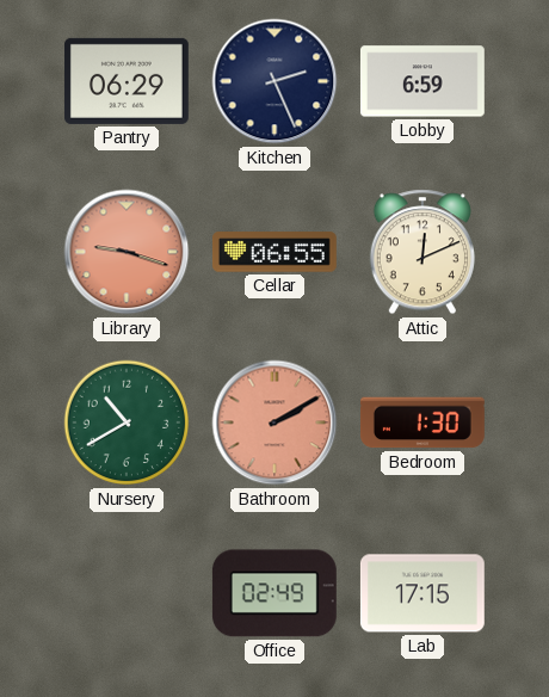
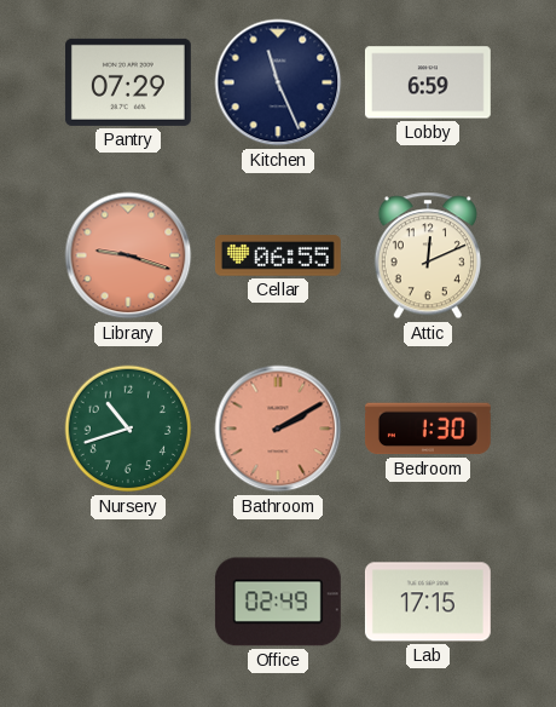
Pantry: 06:29 -> 07:29
Kitchen: 2:26 -> 11:26
Nursery: 10:40 -> 10:42
